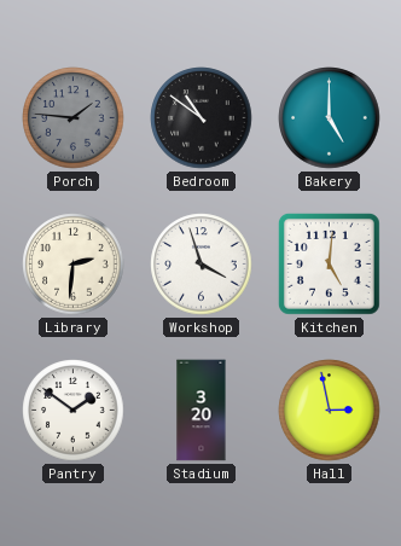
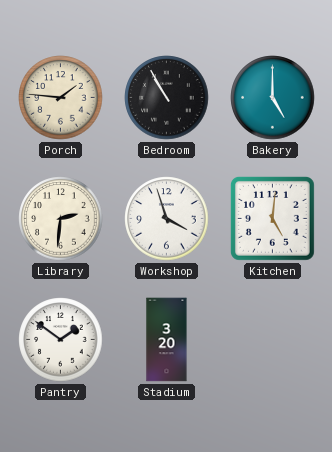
Porch dial: grey -> cream
Bedroom: 10:51 -> 10:55
Hall: 2:58 -> none
